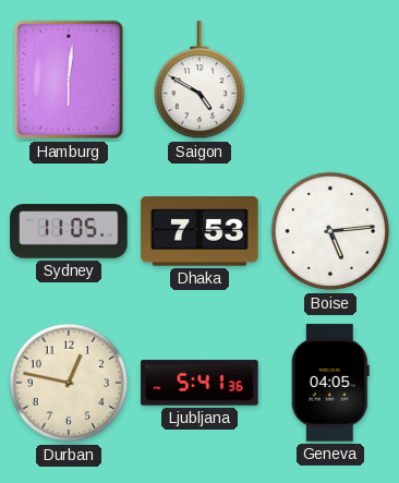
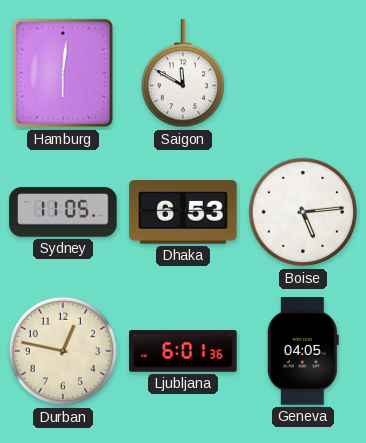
Saigon: 4:50 -> 11:50
Dhaka: 7:53 -> 6:53
Ljubljana: 5:41 -> 6:01
